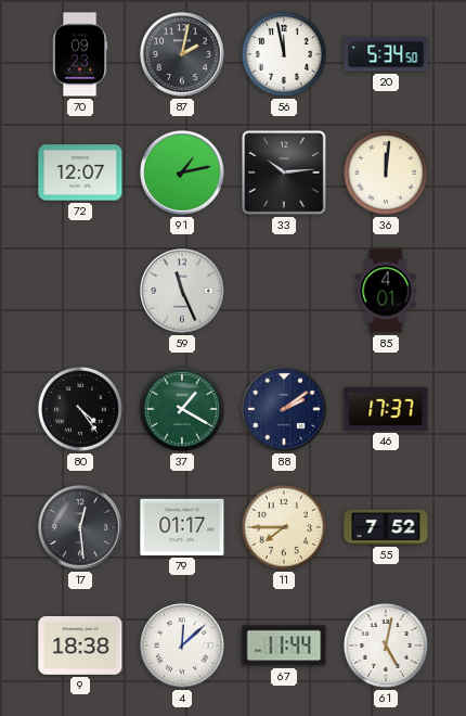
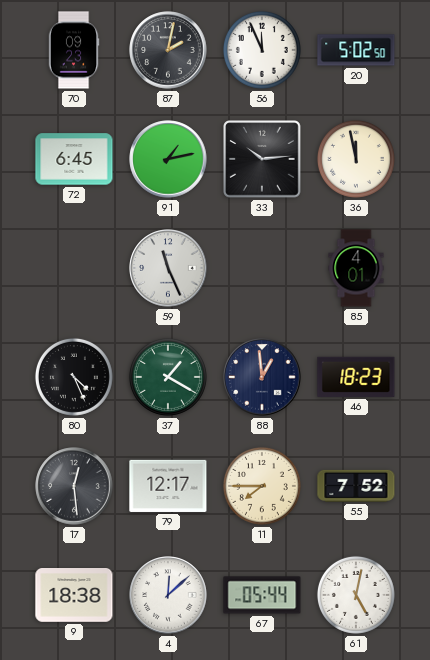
56: 11:58 -> 11:56
20: 5:34 -> 5:02
72: 12:07 -> 6:45
36: 12:01 -> 11:58
80: 4:24 -> 4:26
88: 2:09 -> 12:59
46: 17:37 -> 18:23
79: 01:17 -> 12:17
67: 11:44 -> 05:44
